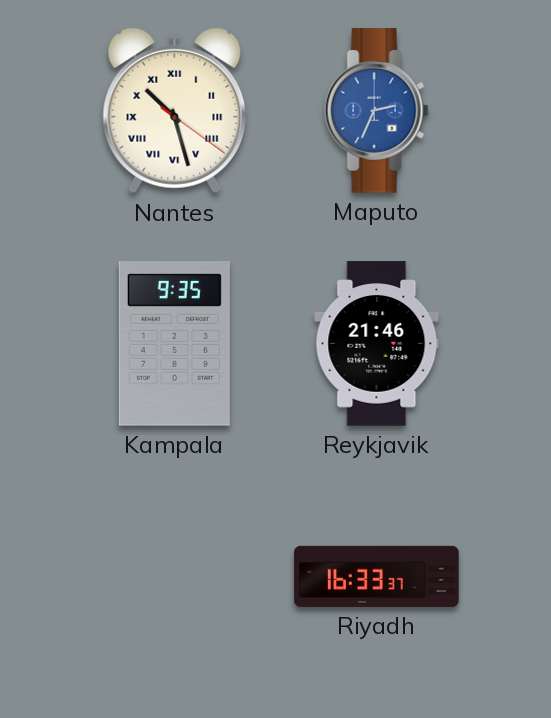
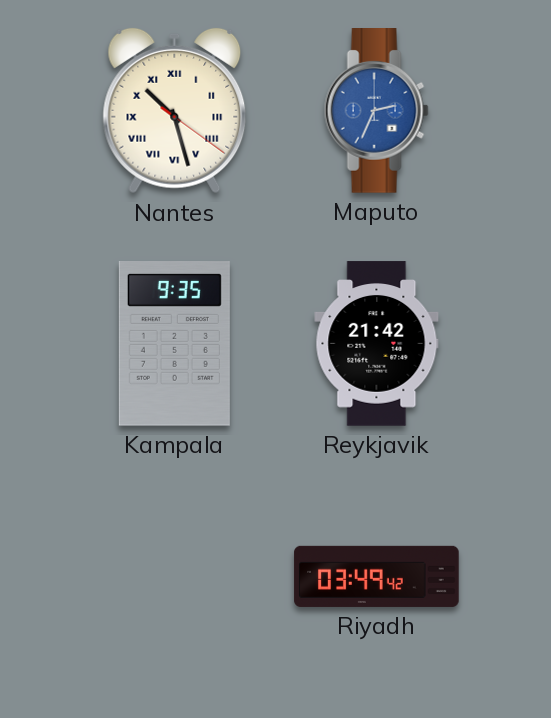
Reykjavik: 21:46 -> 21:42
Riyadh: 16:33 -> 03:49
